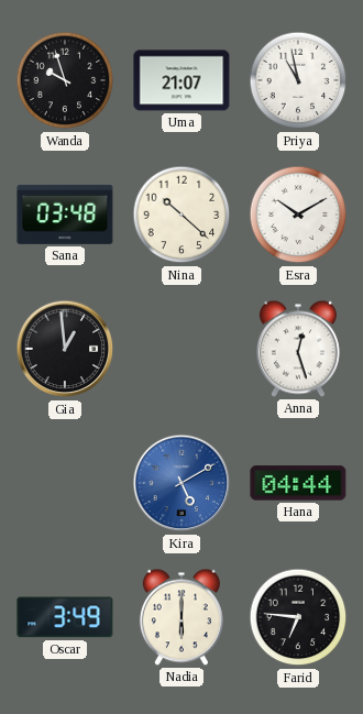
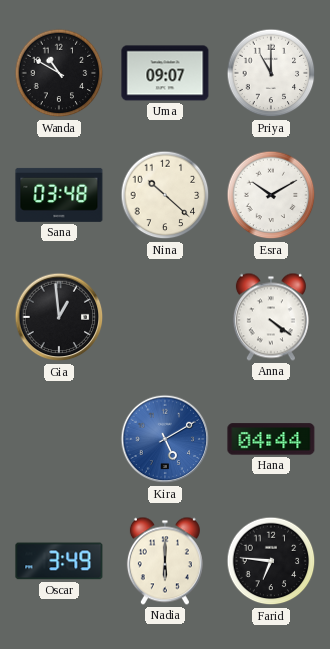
Wanda: 9:57 -> 10:50
Uma: 21:07 -> 09:07
Priya: 10:58 -> 11:00
Anna: 12:27 -> 4:21
